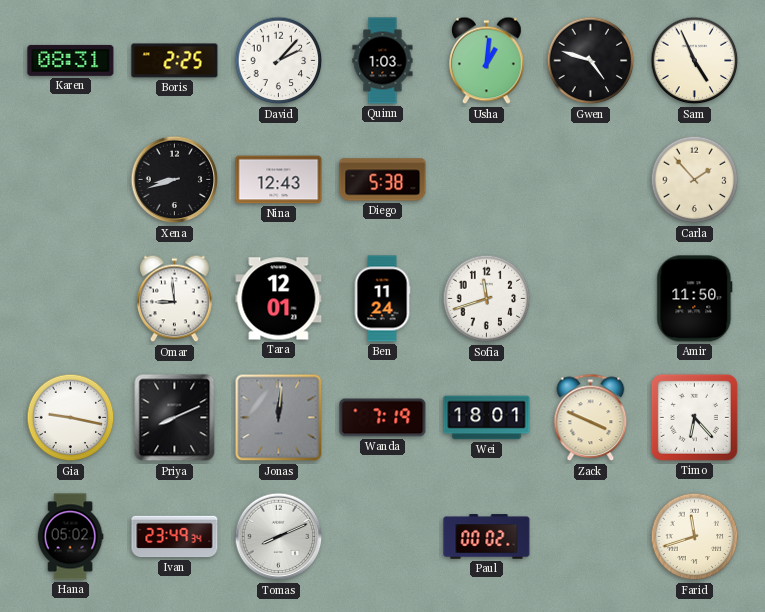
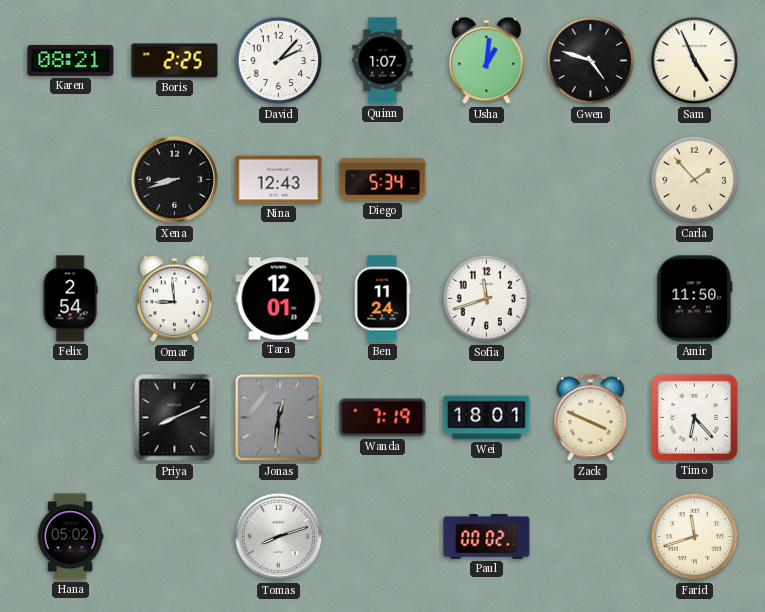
Karen: 08:31 -> 08:21
Quinn: 1:03 -> 1:07
Diego: 5:38 -> 5:34
Felix: none -> 2:54
Gia: 9:17 -> none
Jonas: 12:01 -> 12:31
Ivan: 23:49 -> none
Tomas: 8:11 -> 8:12
